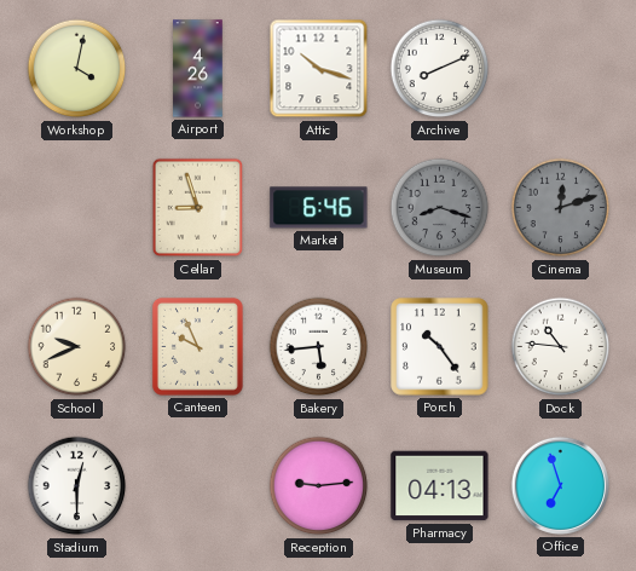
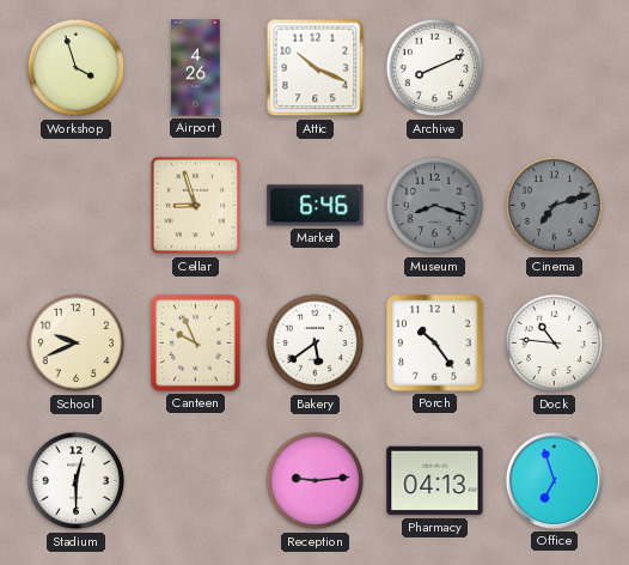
Workshop: 4:02 -> 3:57
Attic: 10:18 -> 10:19
Cinema: 12:12 -> 7:12
Bakery: 5:44 -> 5:39
